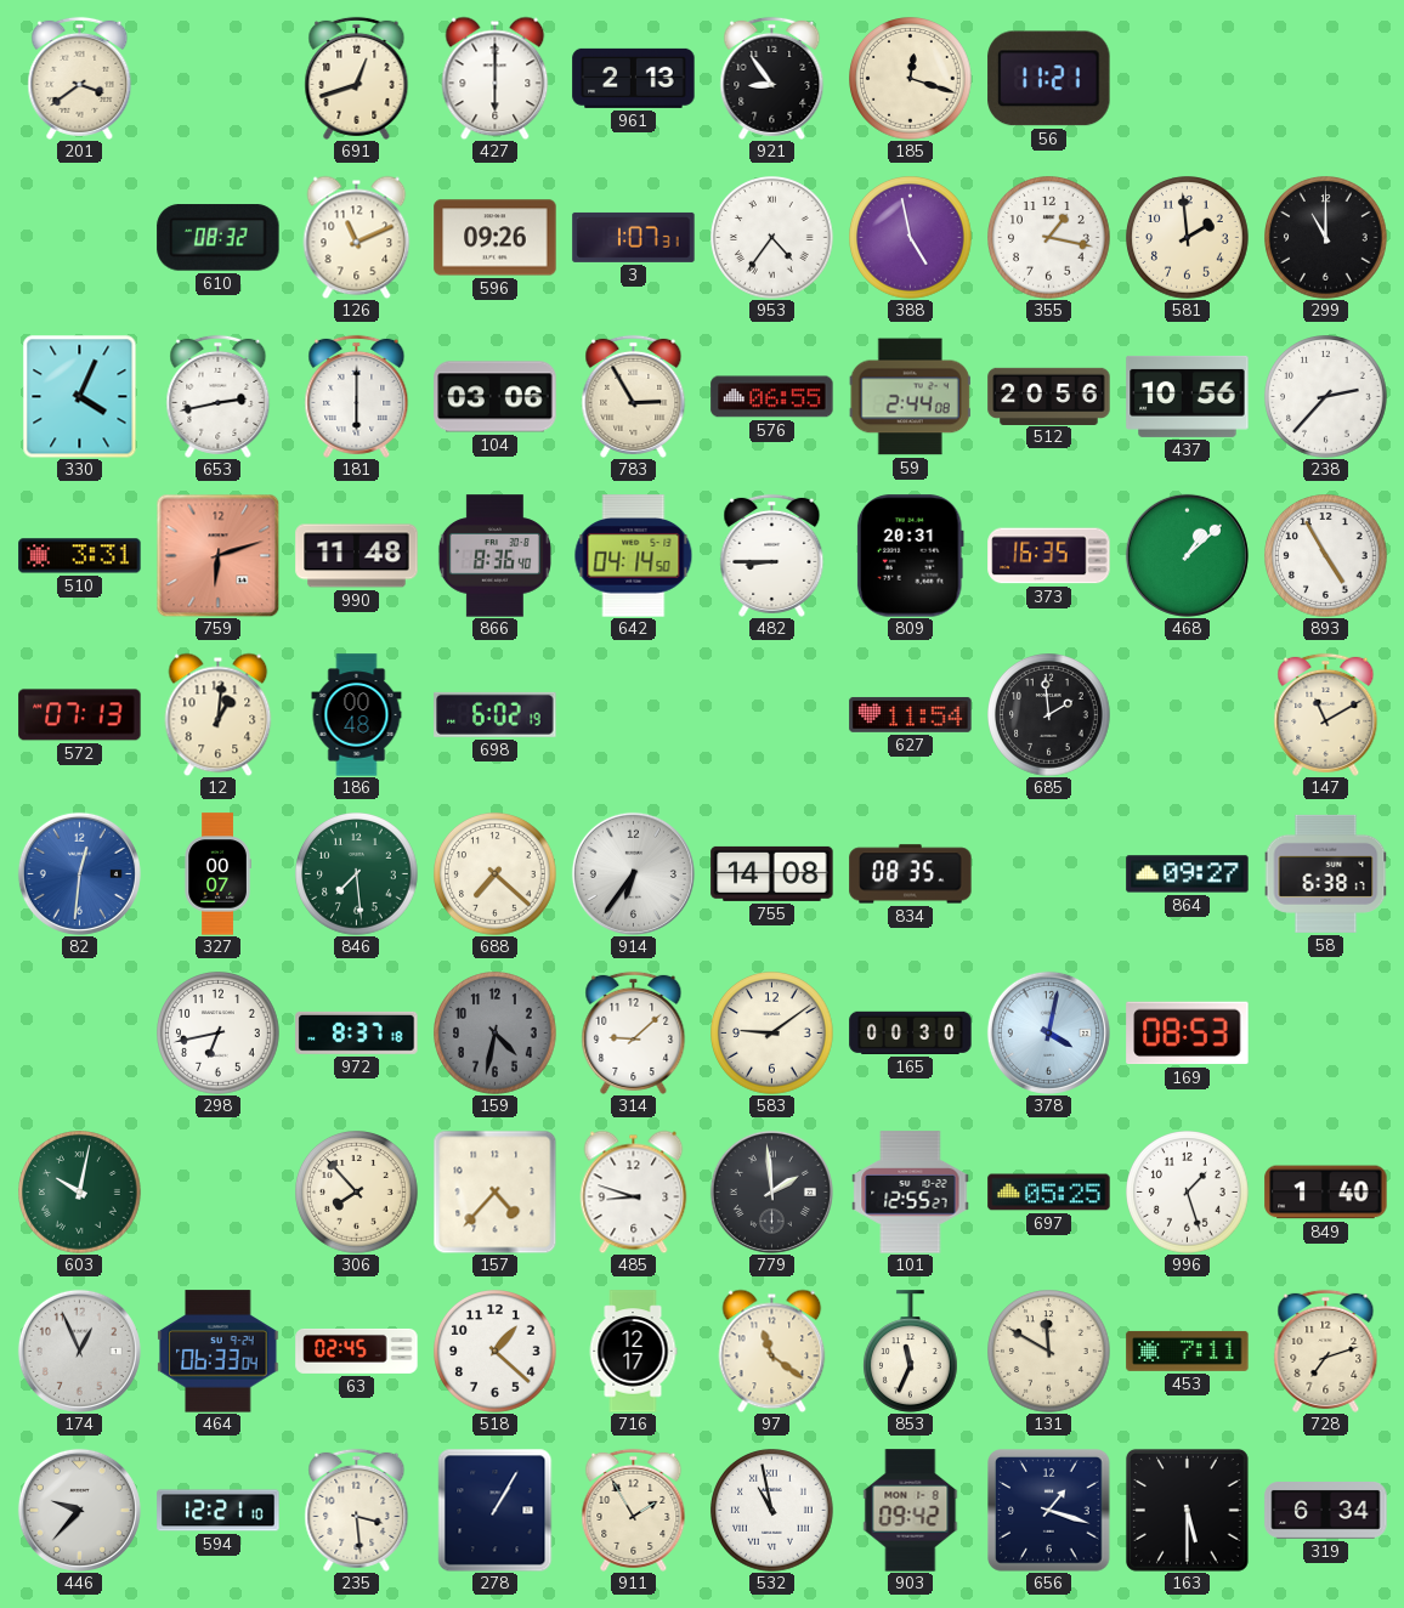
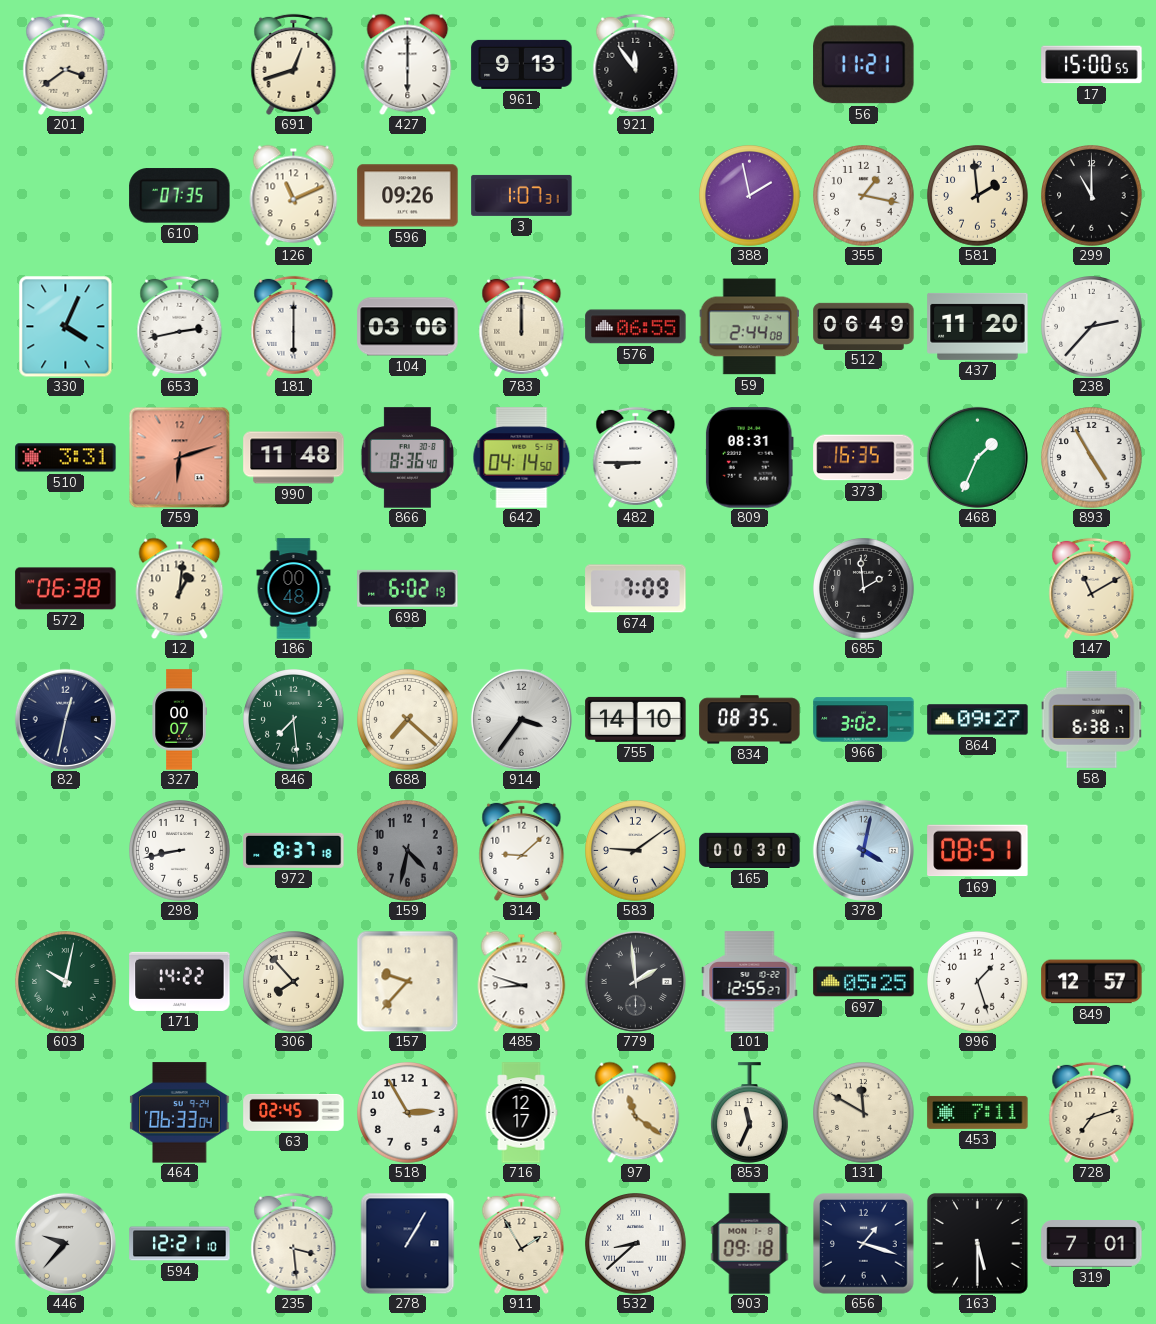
961: 2:13 -> 9:13
921: 8:54 -> 11:54
185: 12:18 -> none
17: none -> 15:00
610: 08:32 -> 07:35
953: 4:36 -> none
388: 4:58 -> 1:58
783: 2:55 -> 12:00
512: 20:56 -> 06:49
437: 10:56 -> 11:20
809: 20:31 -> 08:31
468: 1:08 -> 1:34
572: 07:13 -> 06:38
674: none -> 7:09
627: 11:54 -> none
82: 12:31 -> 12:32
82 dial: blue -> navy
914: 6:36 -> 3:36
755: 14:08 -> 14:10
966: none -> 3:02
298: 6:43 -> 8:43
169: 08:53 -> 08:51
171: none -> 14:22
157: 4:37 -> 9:37
849: 1:40 -> 12:57
174: 12:56 -> none
518: 1:22 -> 2:55
532: 10:58 -> 8:38
903: 09:42 -> 09:18
319: 6:34 -> 7:01
